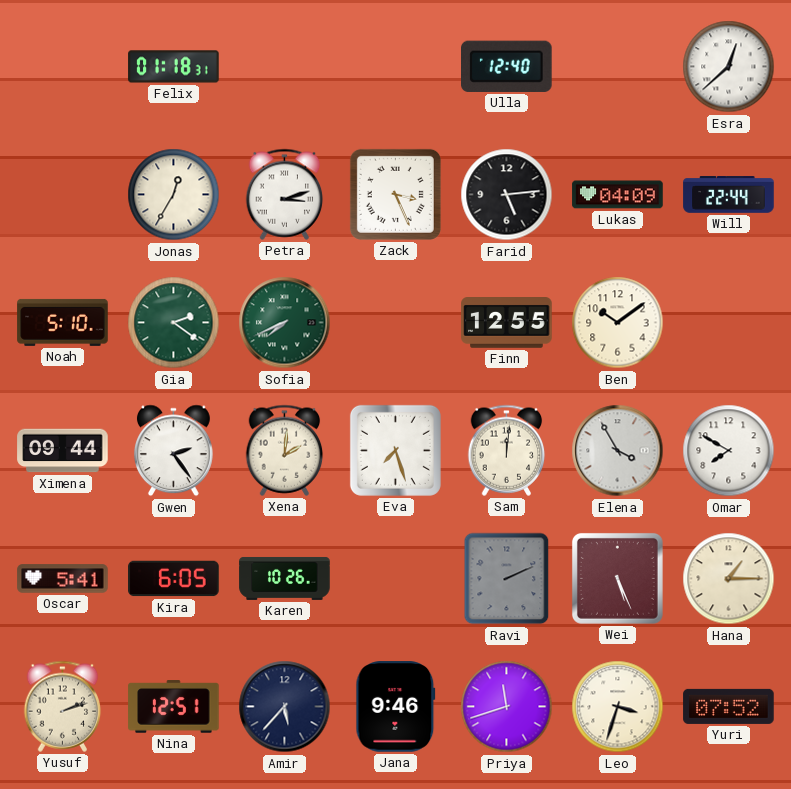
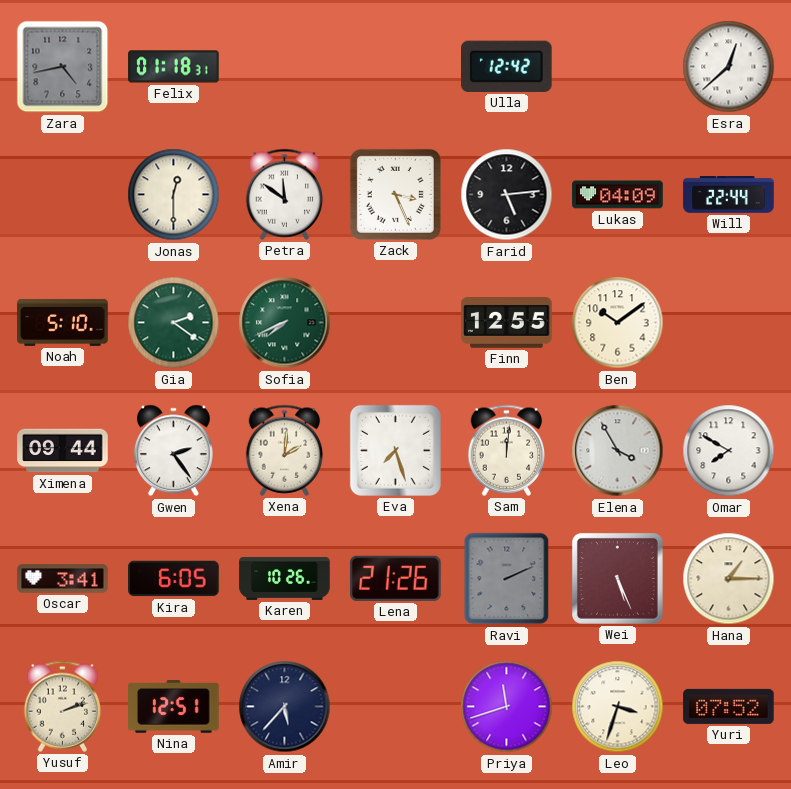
Zara: none -> 4:43
Ulla: 12:40 -> 12:42
Jonas: 12:35 -> 12:30
Petra: 3:12 -> 11:51
Oscar: 5:41 -> 3:41
Lena: none -> 21:26
Jana: 9:46 -> none
